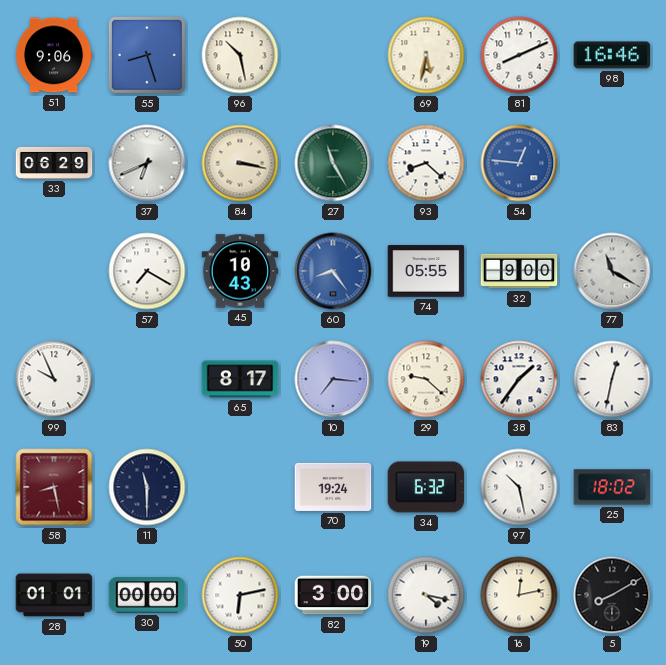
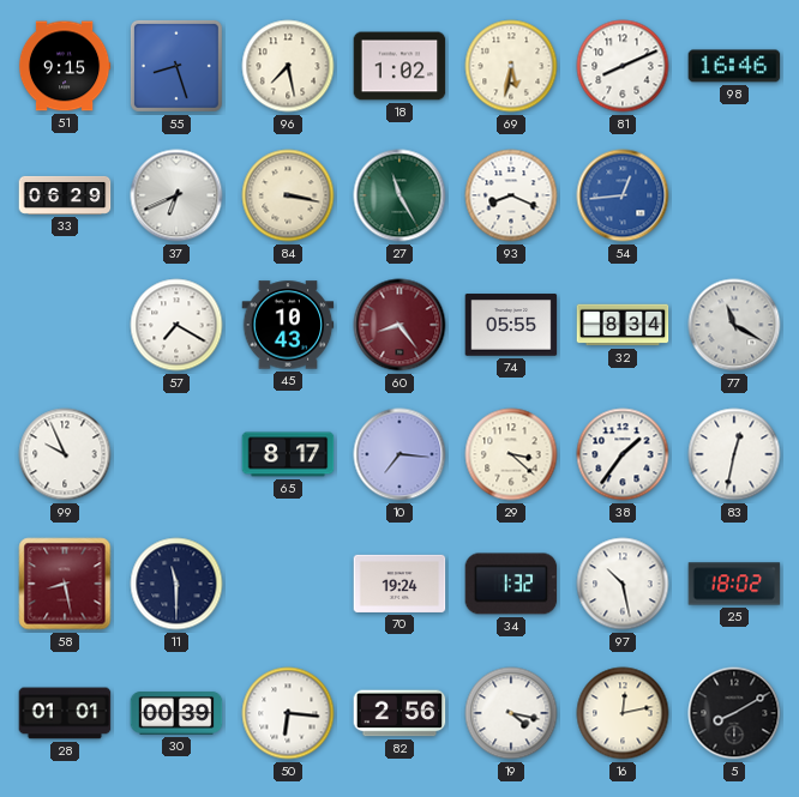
51: 9:06 -> 9:15
96: 10:28 -> 7:28
18: none -> 1:02
93: 8:22 -> 8:19
54: 12:46 -> 12:44
60 dial: blue -> burgundy
32: 9:00 -> 8:34
29: 9:22 -> 3:22
34: 6:32 -> 1:32
30: 00:00 -> 00:39
50: 6:13 -> 6:16
82: 3:00 -> 2:56
